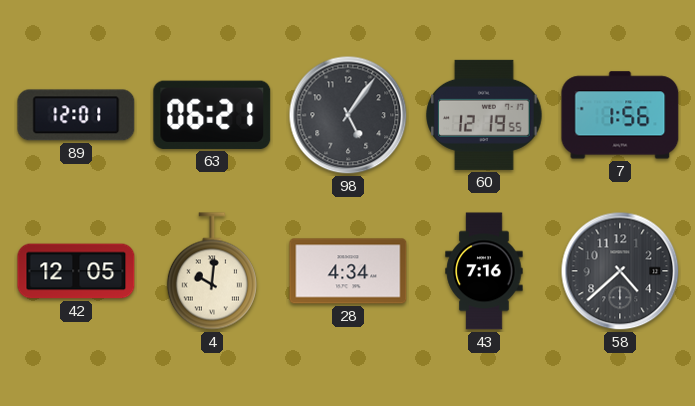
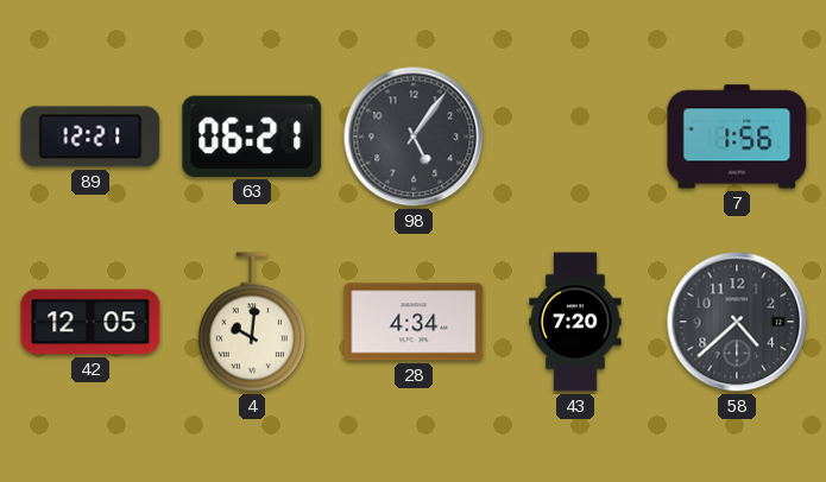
89: 12:01 -> 12:21
60: 12:19 -> none
43: 7:16 -> 7:20
